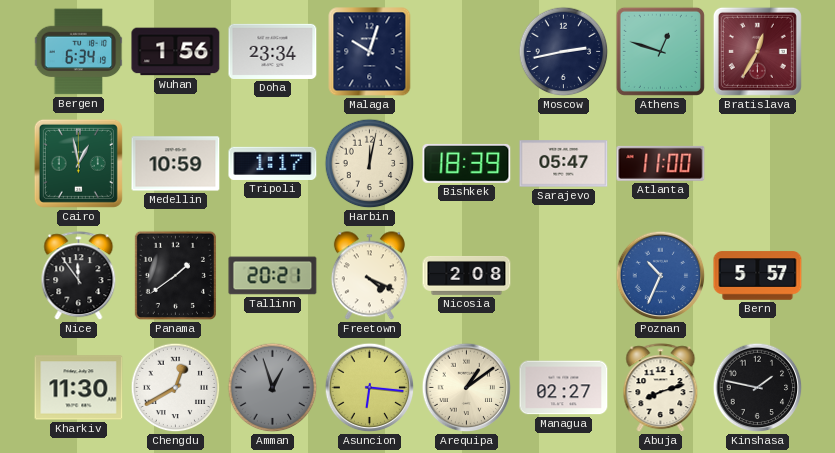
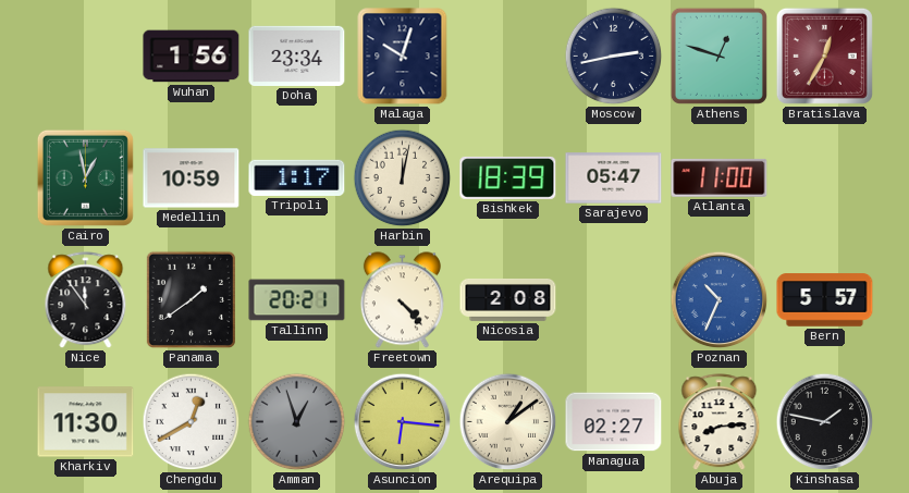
Bergen: 6:34 -> none
Freetown: 4:19 -> 4:23
Abuja: 8:12 -> 8:14
